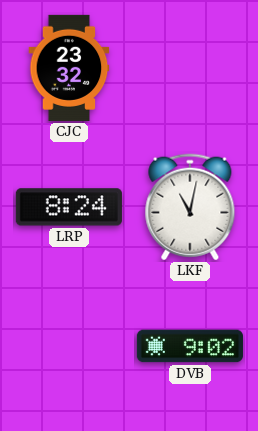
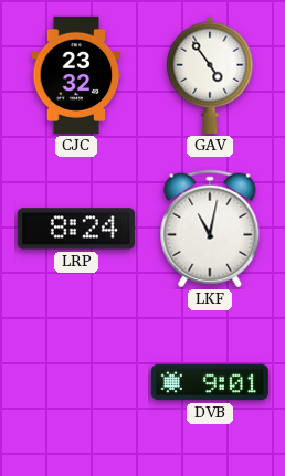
GAV: none -> 4:54
DVB: 9:02 -> 9:01
